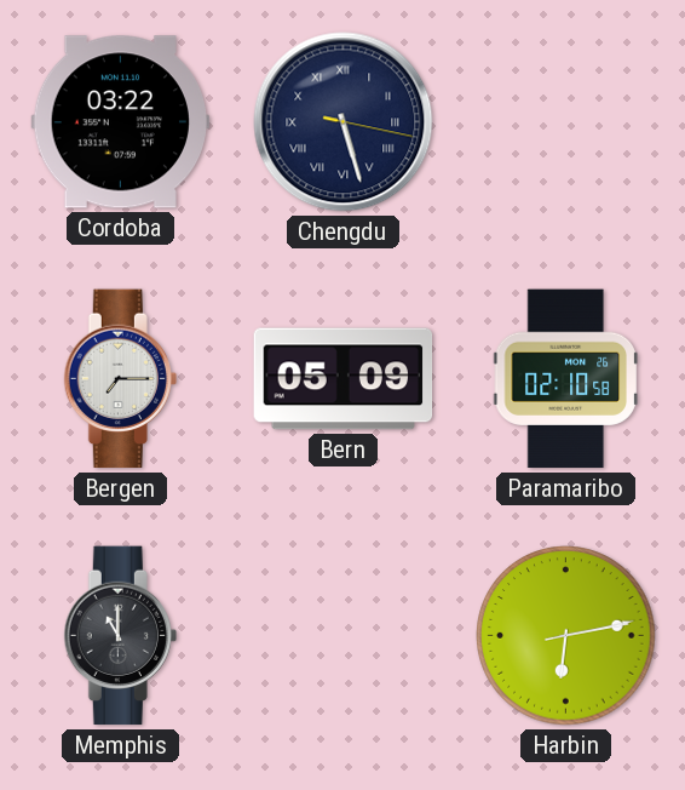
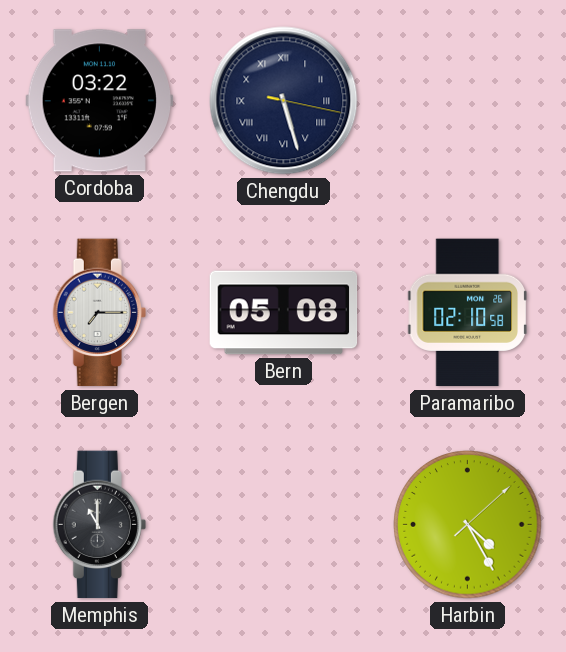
Bern: 05:09 -> 05:08
Harbin: 6:13 -> 4:25
